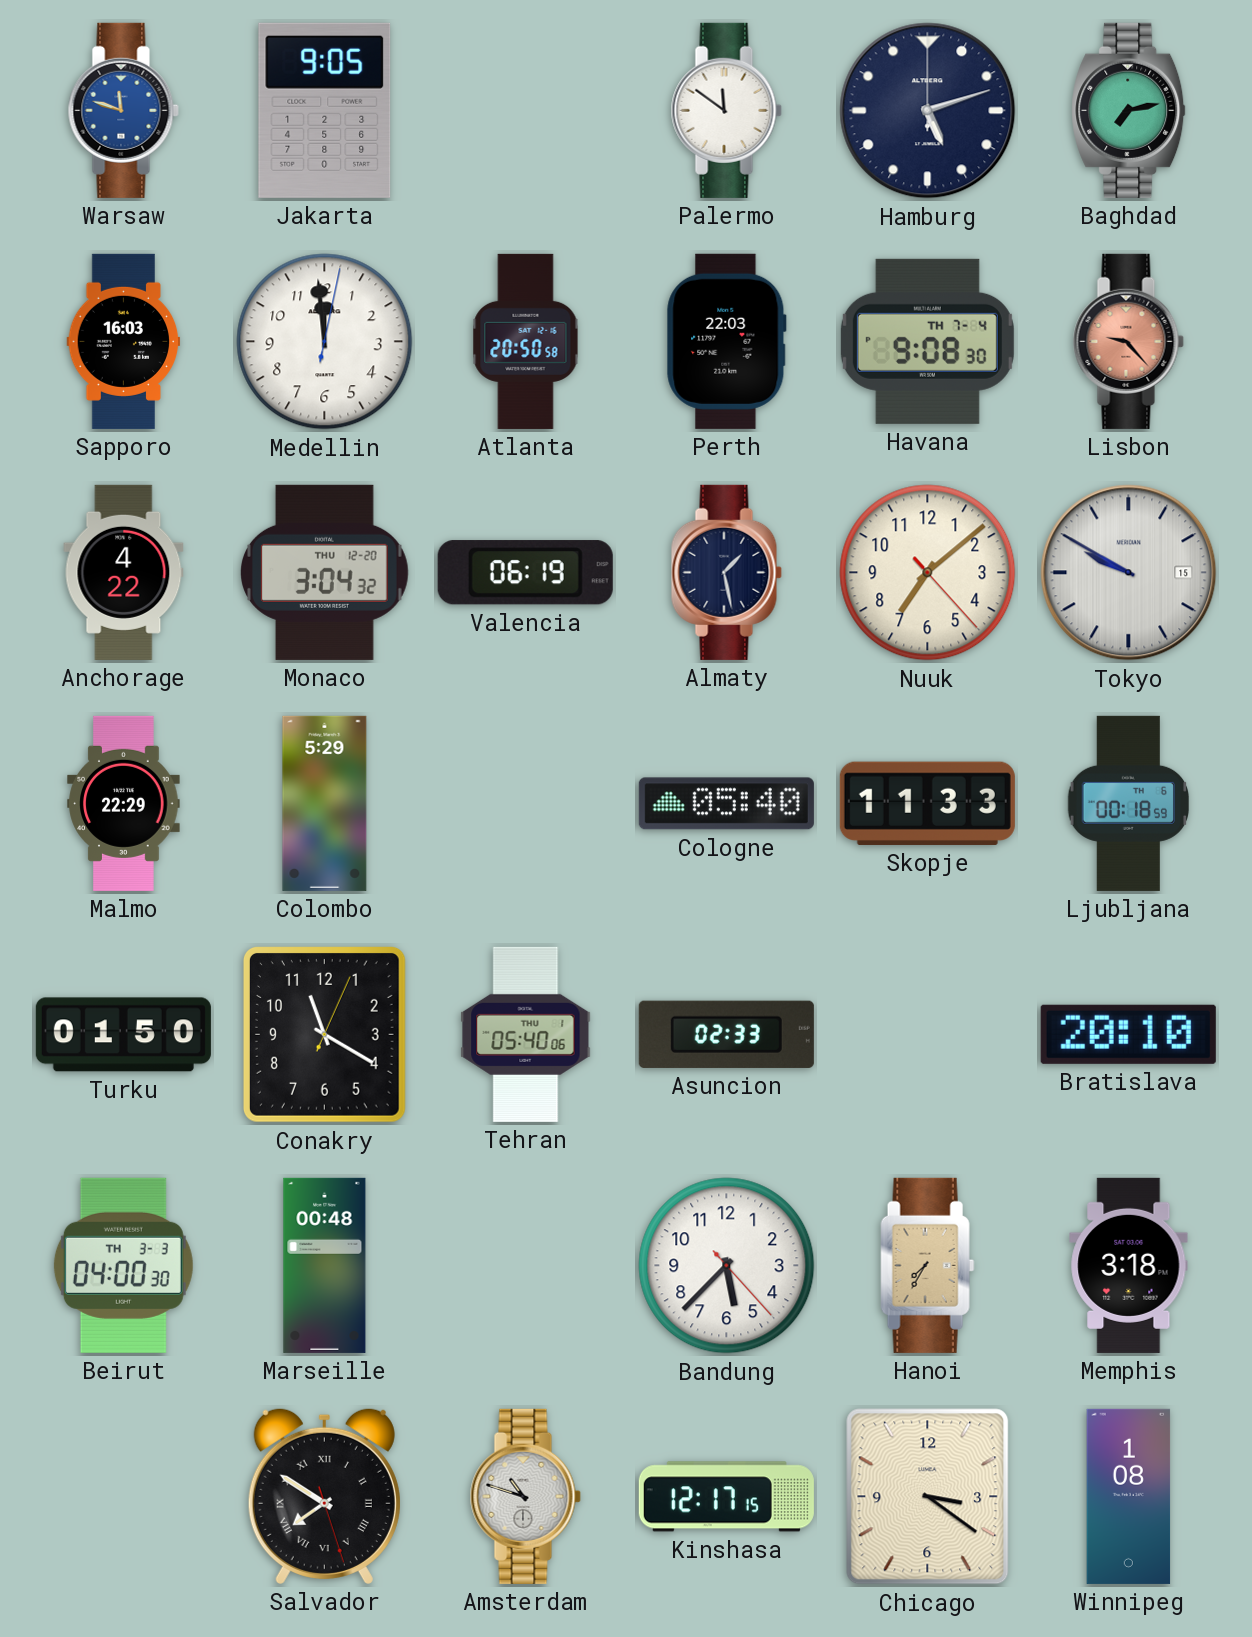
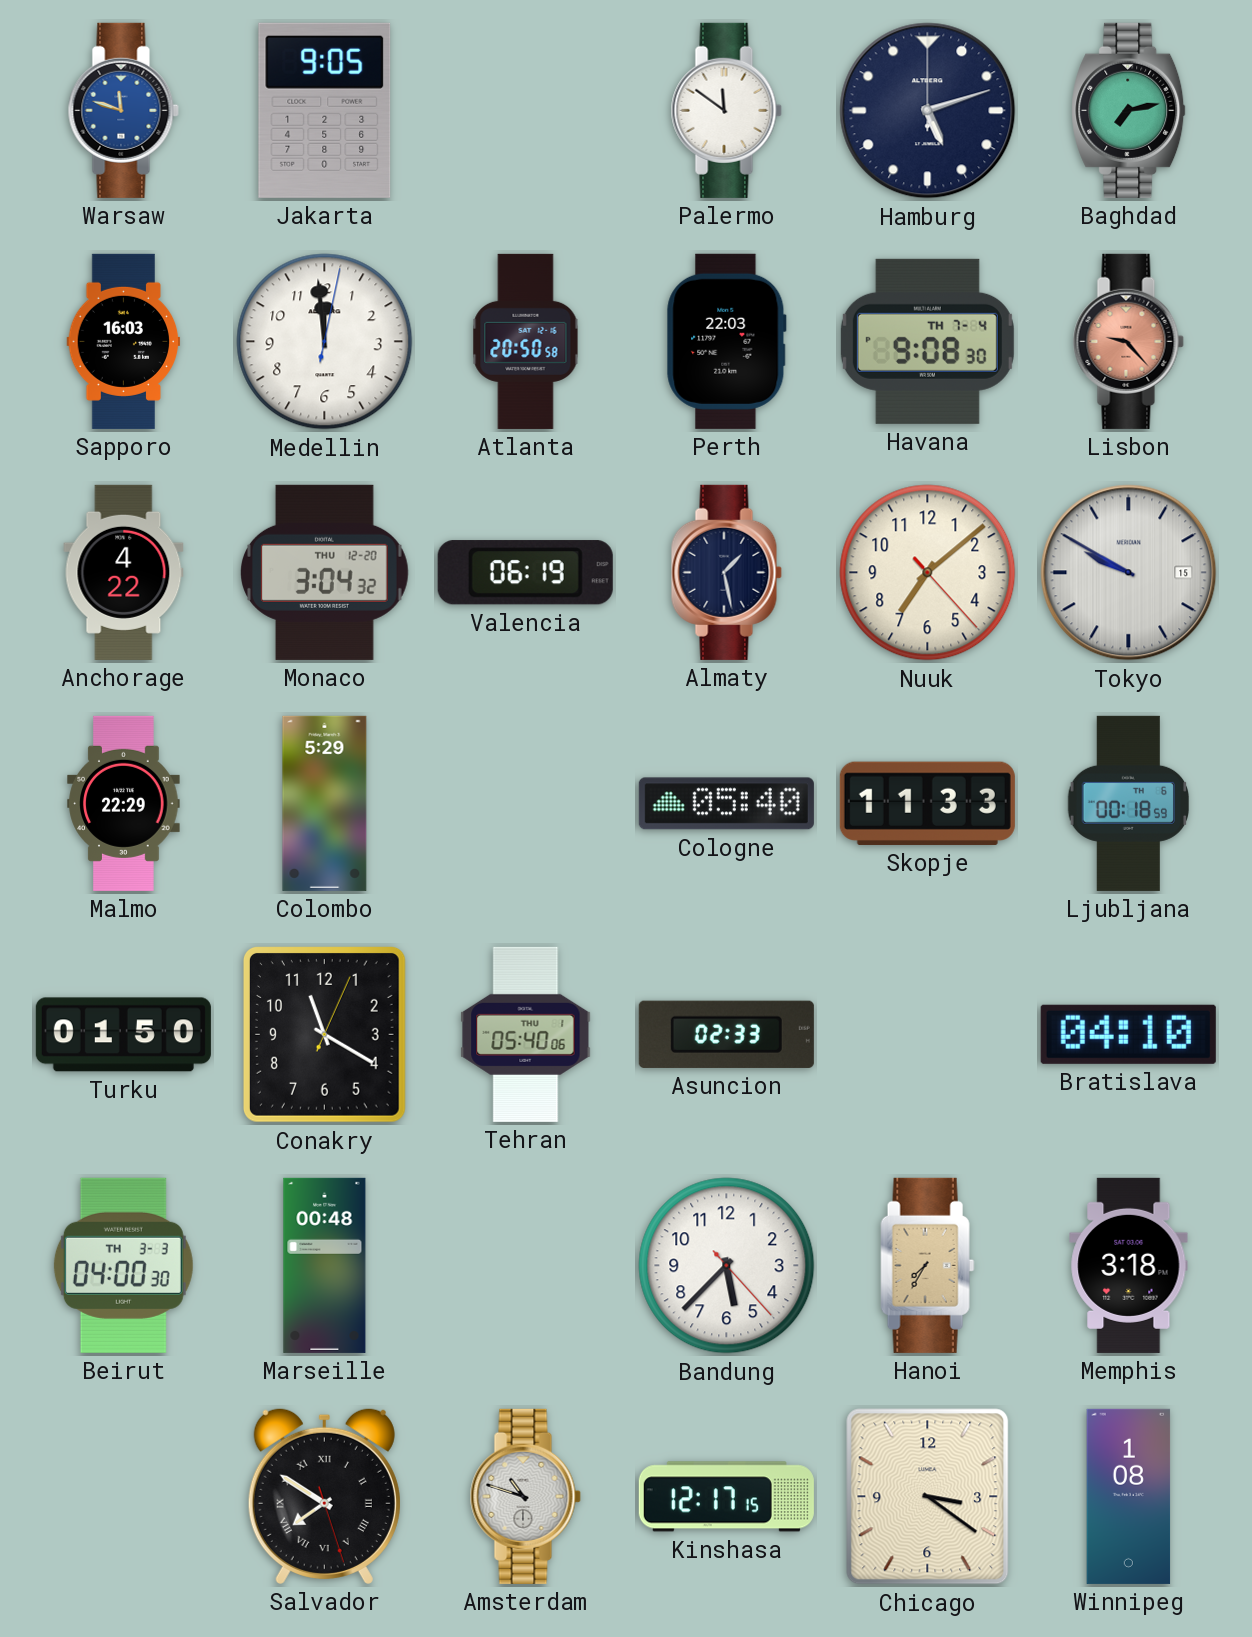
Bratislava: 20:10 -> 04:10
